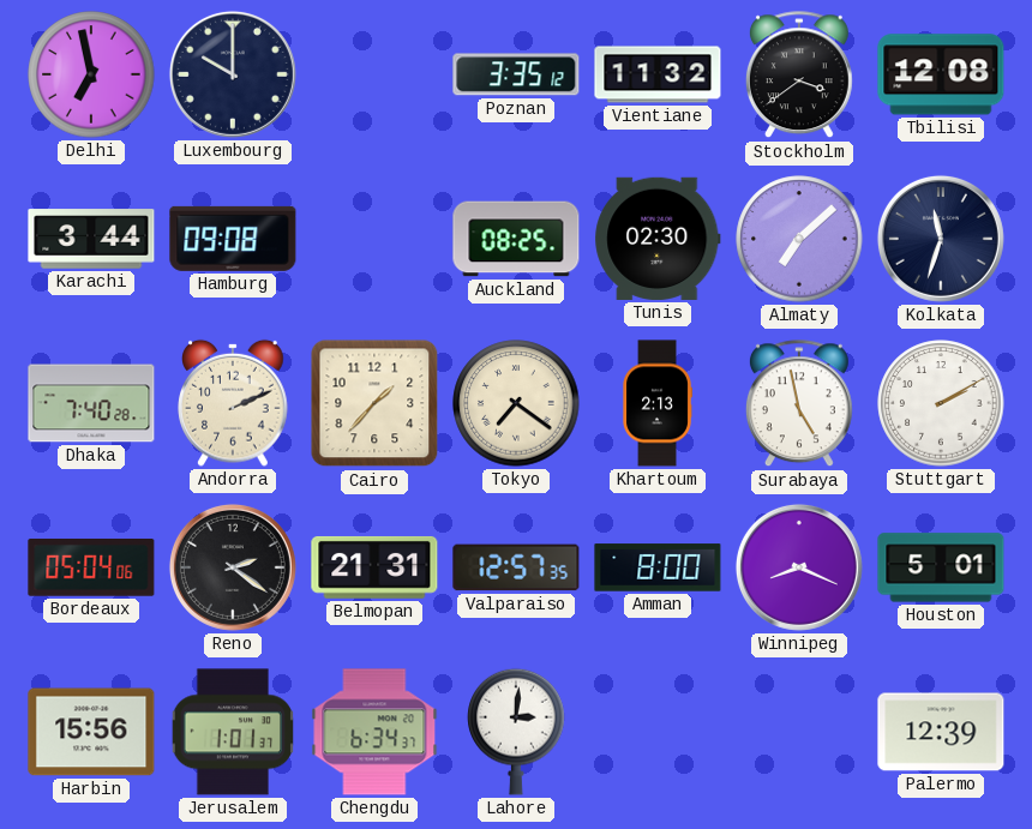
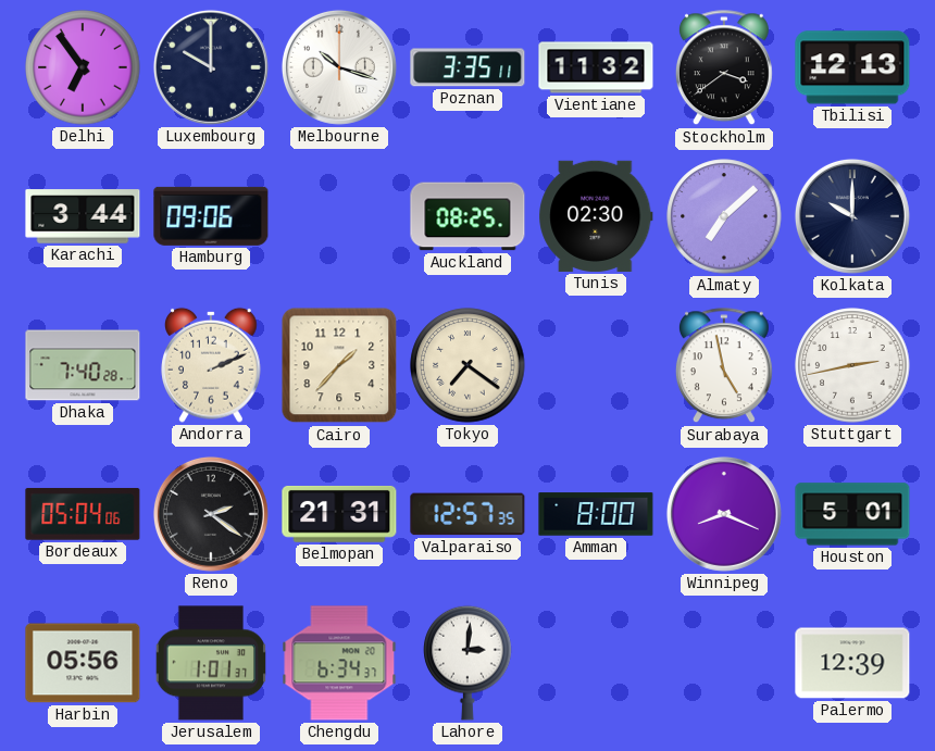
Delhi: 6:58 -> 6:54
Melbourne: none -> 10:18
Poznan: 3:35:12 -> 3:35:11
Tbilisi: 12:08 -> 12:13
Hamburg: 09:08 -> 09:06
Kolkata: 11:33 -> 10:00
Khartoum: 2:13 -> none
Stuttgart: 2:10 -> 2:43
Harbin: 15:56 -> 05:56
